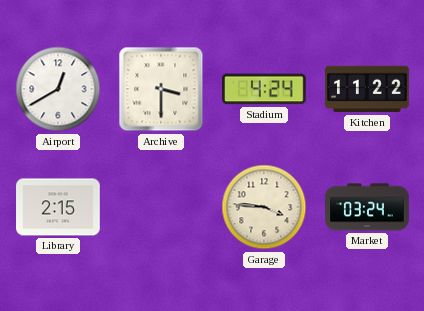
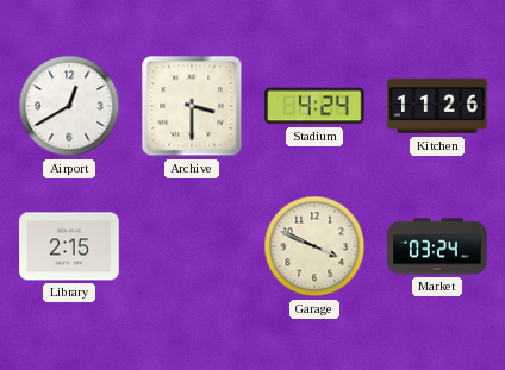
Kitchen: 11:22 -> 11:26
Garage: 3:46 -> 3:49
